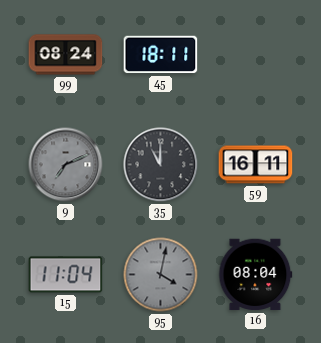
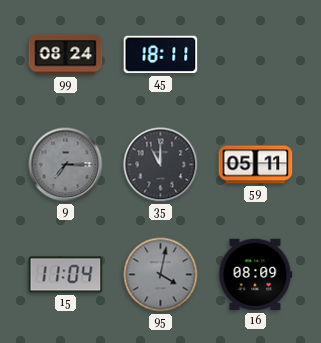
9: 7:11 -> 7:15
59: 16:11 -> 05:11
16: 08:04 -> 08:09
